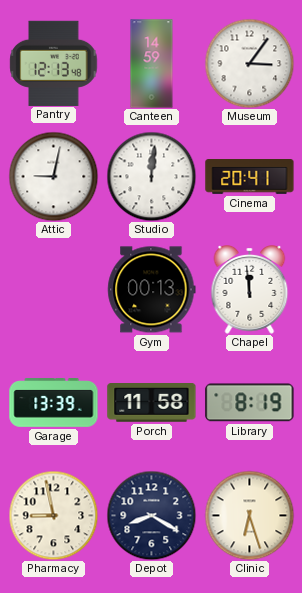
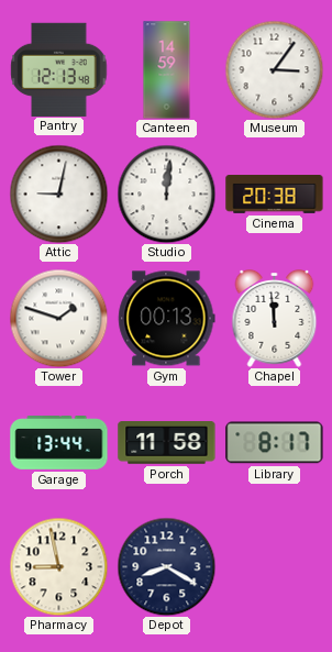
Cinema: 20:41 -> 20:38
Tower: none -> 1:48
Garage: 13:39 -> 13:44
Library: 8:19 -> 8:17
Clinic: 6:27 -> none
